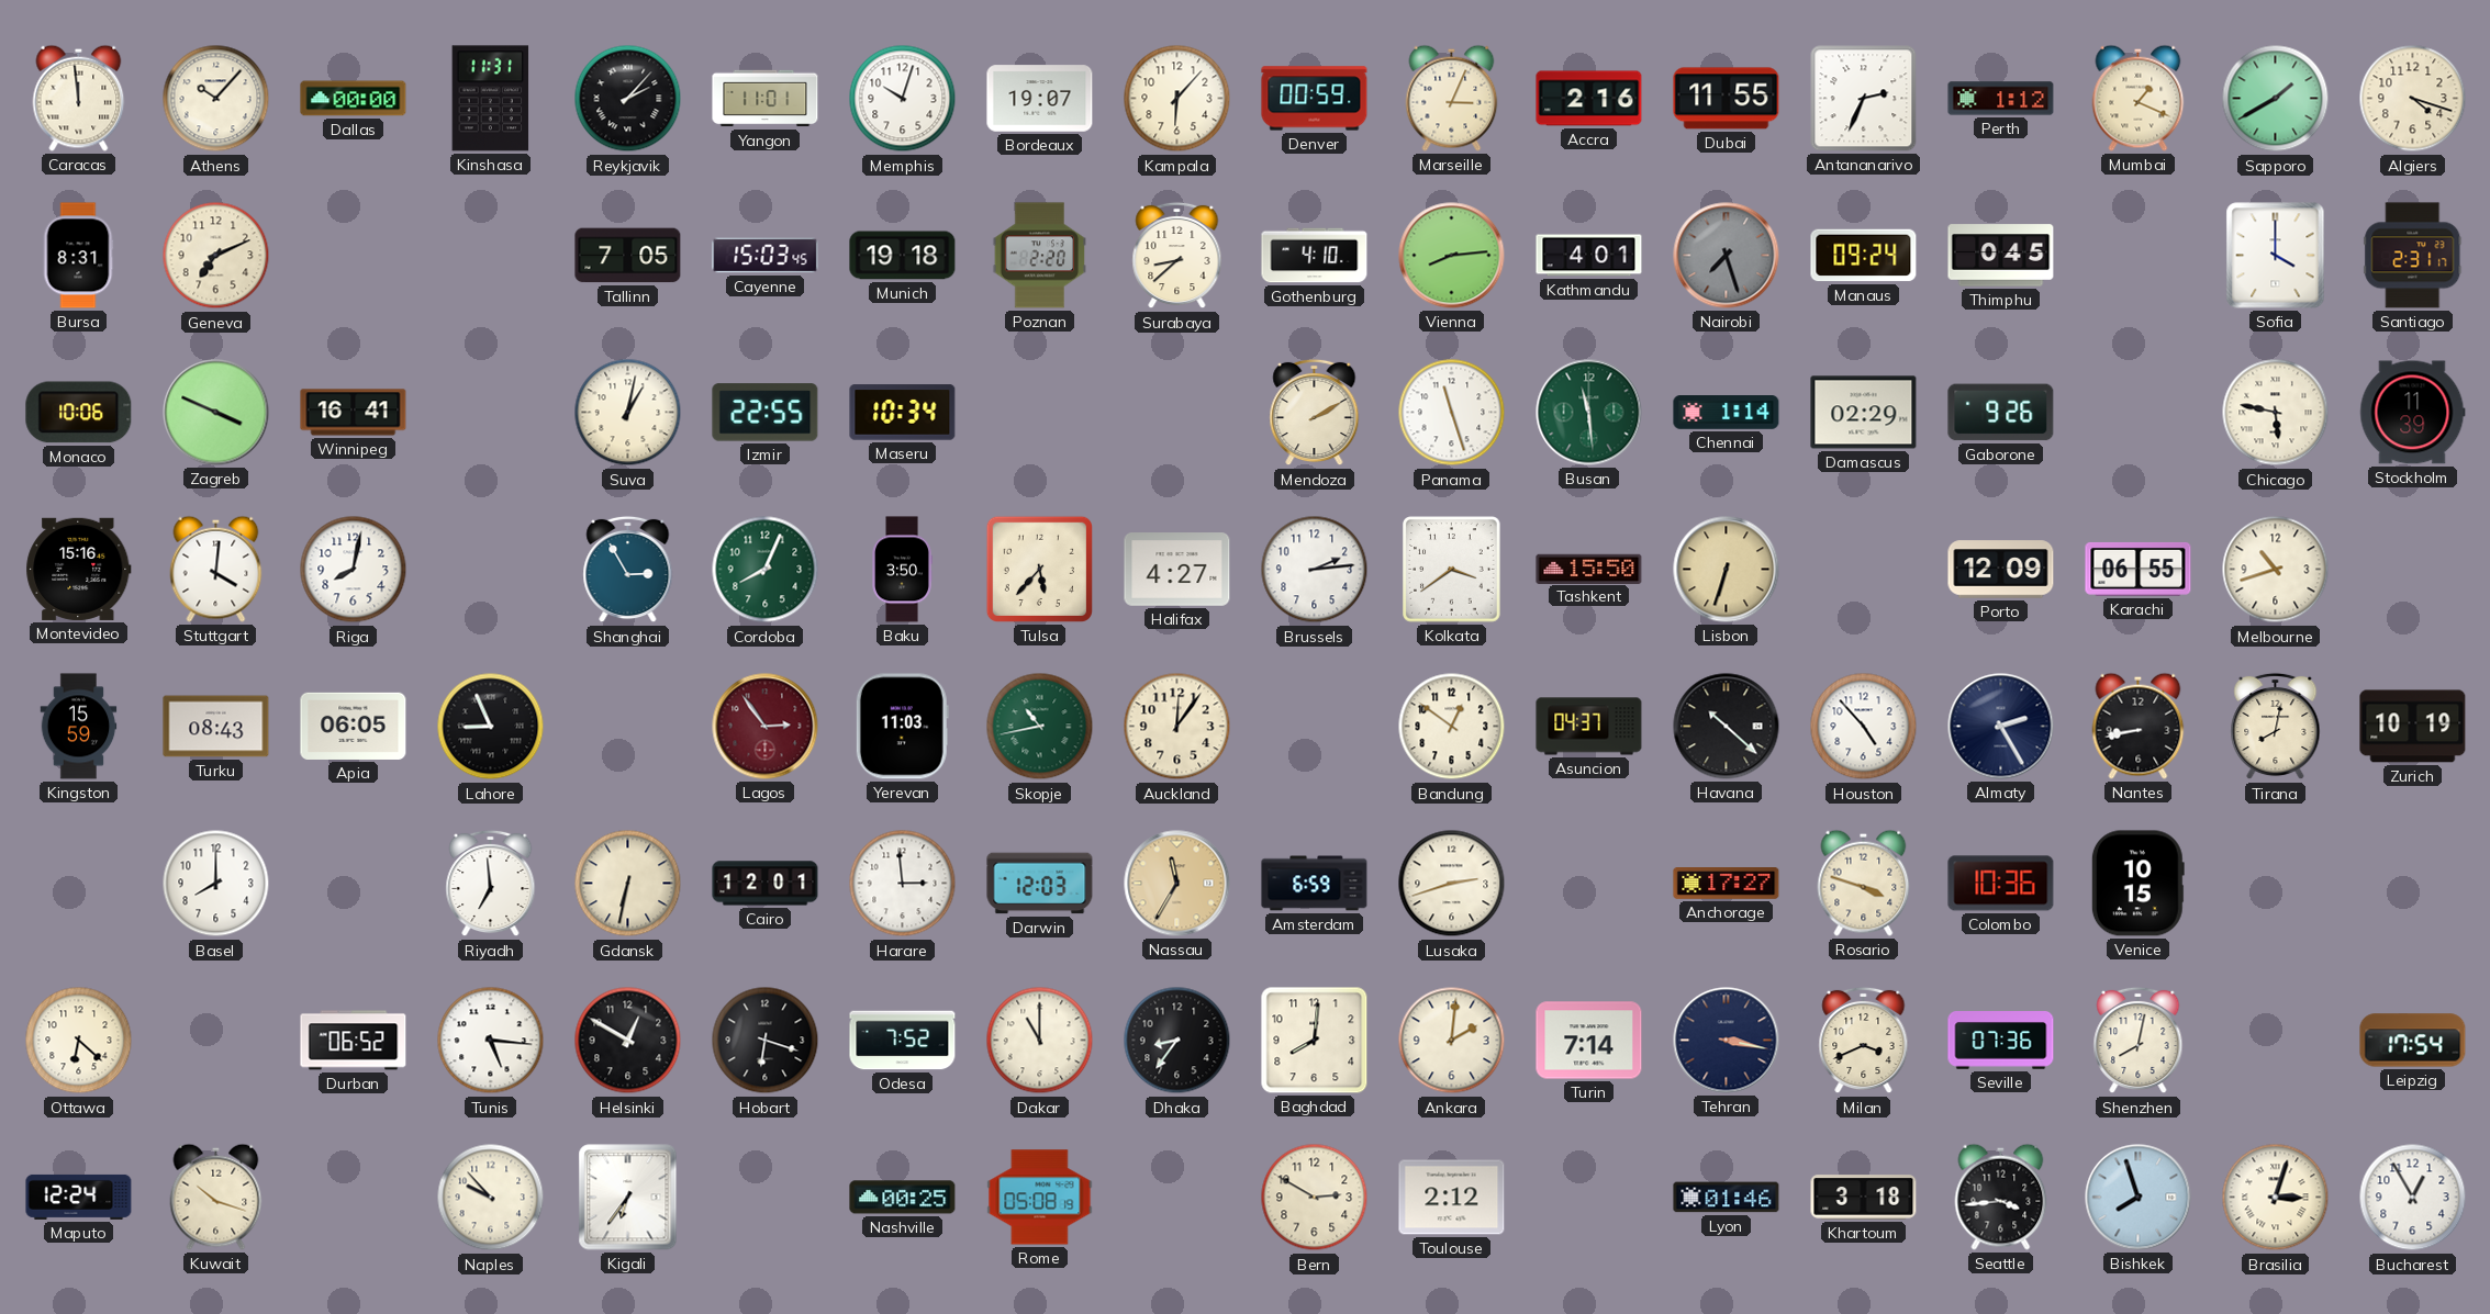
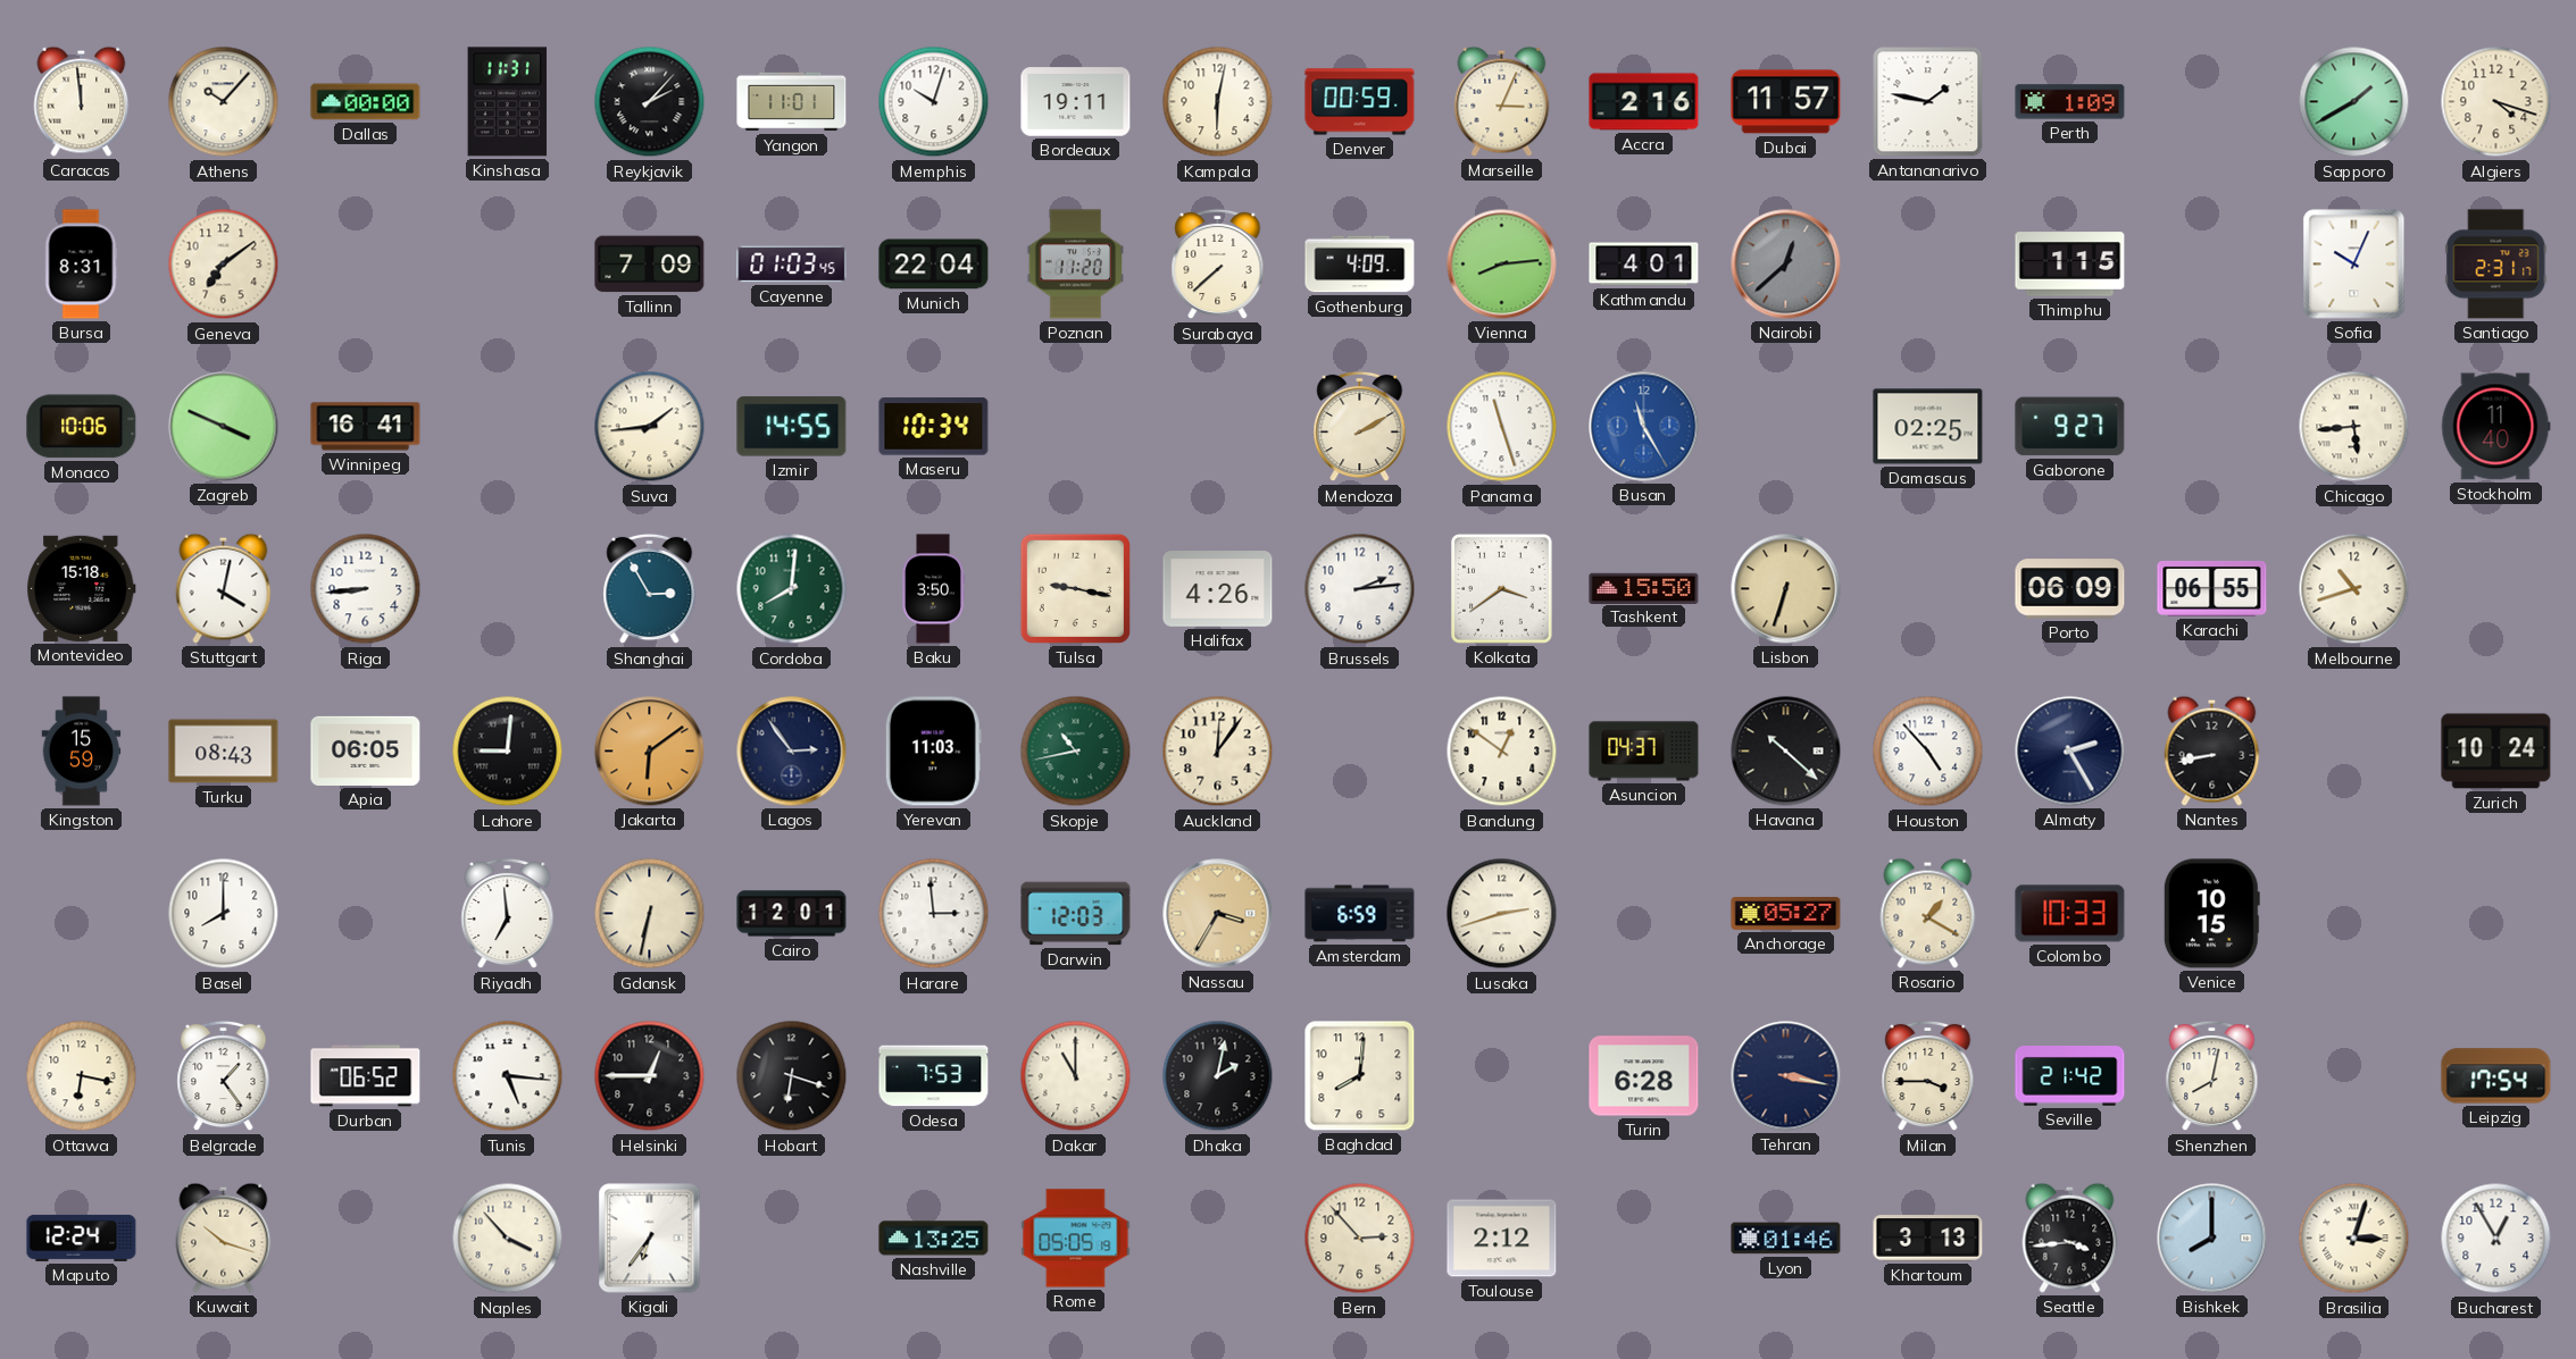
Bordeaux: 19:07 -> 19:11
Kampala: 6:07 -> 6:02
Dubai: 11:55 -> 11:57
Antananarivo: 2:34 -> 1:47
Perth: 1:12 -> 1:09
Mumbai: 1:19 -> none
Geneva: 7:11 -> 7:09
Tallinn: 7:05 -> 7:09
Cayenne: 15:03 -> 01:03
Munich: 19:18 -> 22:04
Poznan: 2:20 -> 11:20
Surabaya: 8:38 -> 7:38
Gothenburg: 4:10 -> 4:09
Nairobi: 7:27 -> 12:38
Manaus: 09:24 -> none
Thimphu: 0:45 -> 1:15
Sofia: 4:00 -> 10:04
Suva: 1:02 -> 1:44
Izmir: 22:55 -> 14:55
Busan: 11:29 -> 11:25
Busan dial: green -> blue
Chennai: 1:14 -> none
Damascus: 02:29 -> 02:25
Gaborone: 9:26 -> 9:27
Chicago: 5:47 -> 5:44
Stockholm: 11:39 -> 11:40
Montevideo: 15:16 -> 15:18
Stuttgart: 4:01 -> 4:02
Riga: 8:02 -> 8:44
Cordoba: 8:04 -> 8:01
Tulsa: 5:37 -> 9:17
Halifax: 4:27 -> 4:26
Porto: 12:09 -> 06:09
Lahore: 8:56 -> 9:01
Jakarta: none -> 6:09
Lagos dial: burgundy -> navy
Tirana: 8:02 -> none
Zurich: 10:19 -> 10:24
Nassau: 11:35 -> 3:35
Anchorage: 17:27 -> 05:27
Rosario: 3:48 -> 1:20
Colombo: 10:36 -> 10:33
Ottawa: 6:22 -> 6:17
Belgrade: none -> 1:24
Helsinki: 12:50 -> 12:45
Odesa: 7:52 -> 7:53
Dhaka: 8:36 -> 2:02
Ankara: 2:01 -> none
Turin: 7:14 -> 6:28
Milan: 3:41 -> 3:45
Seville: 07:36 -> 21:42
Naples: 9:53 -> 3:53
Nashville: 00:25 -> 13:25
Rome: 05:08 -> 05:05
Bern: 2:50 -> 2:53
Khartoum: 3:18 -> 3:13
Bishkek: 7:57 -> 8:00
